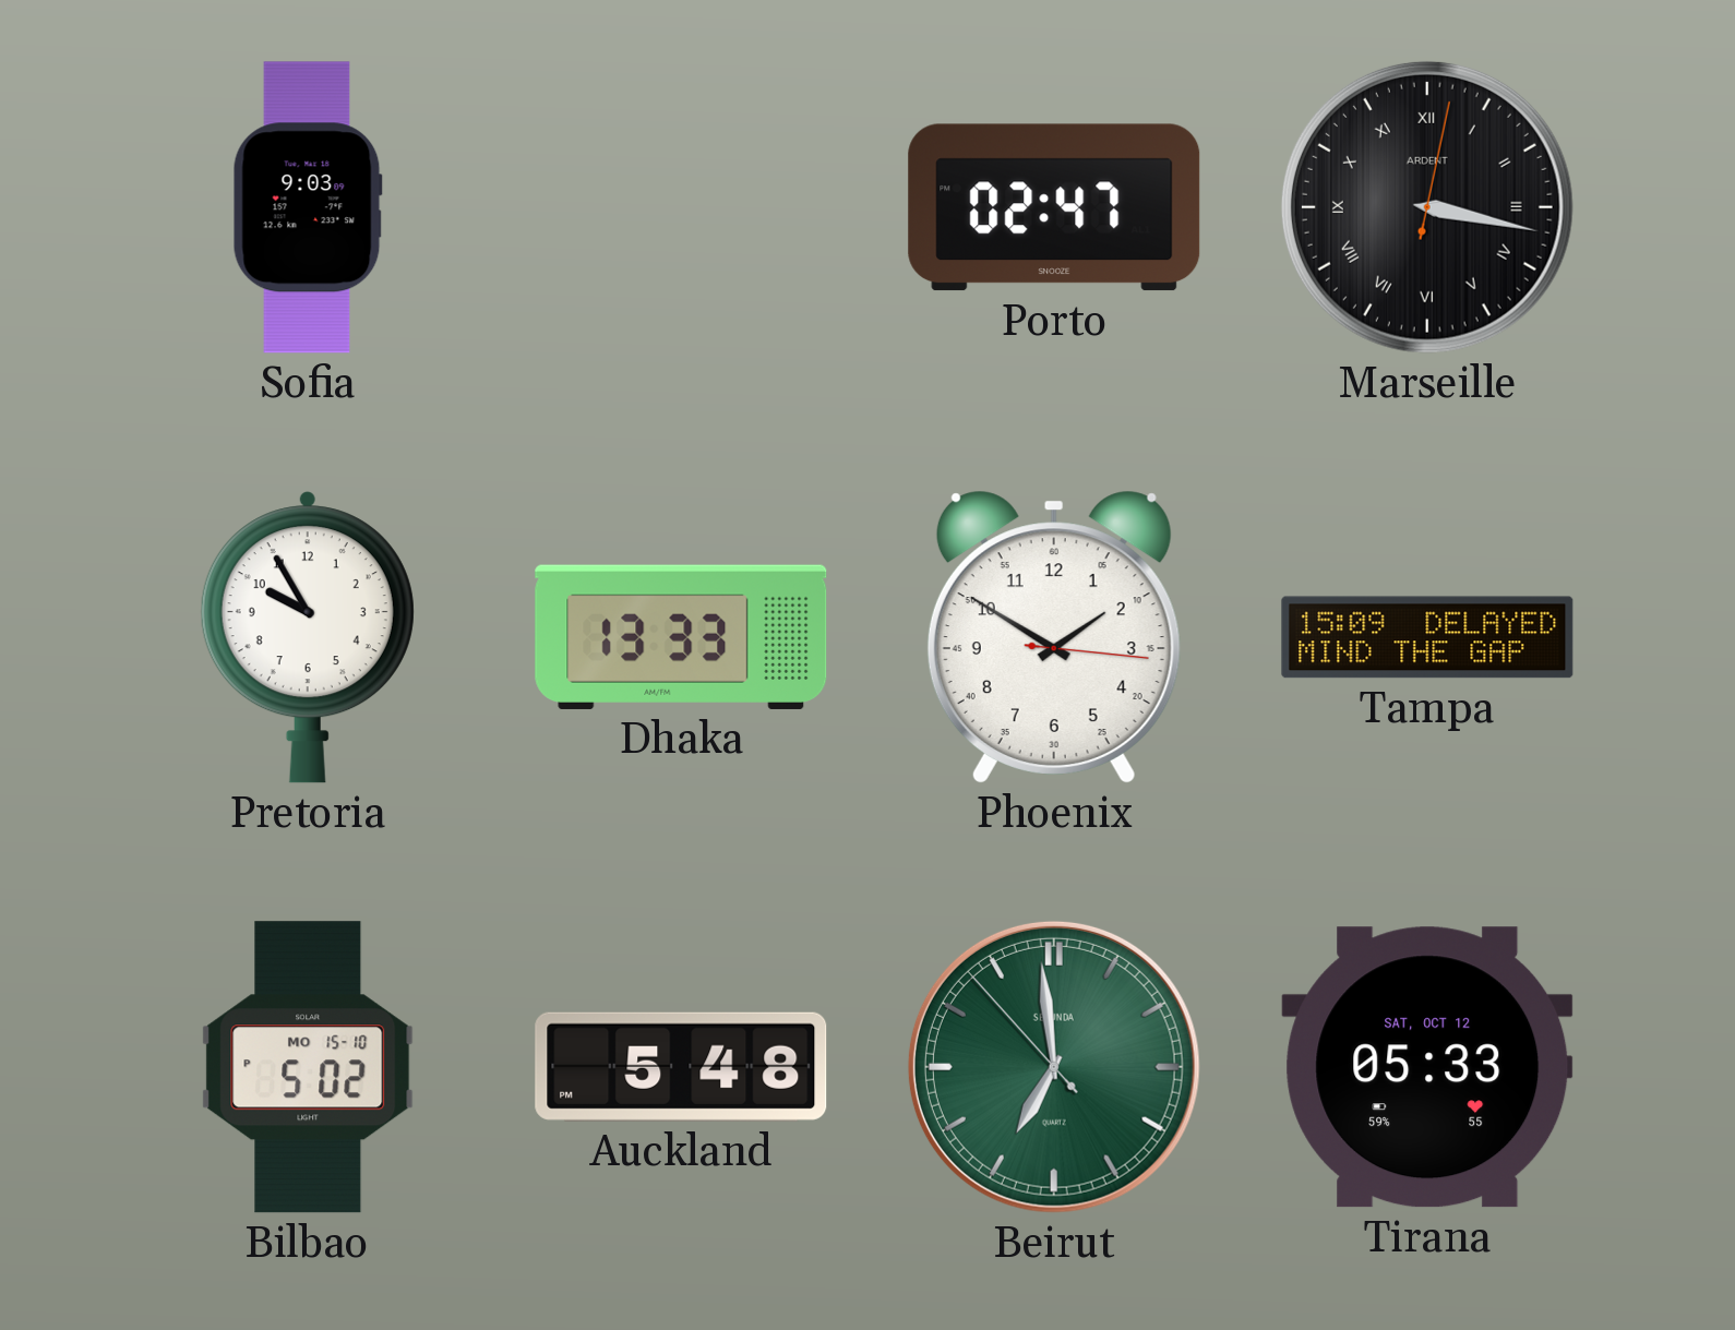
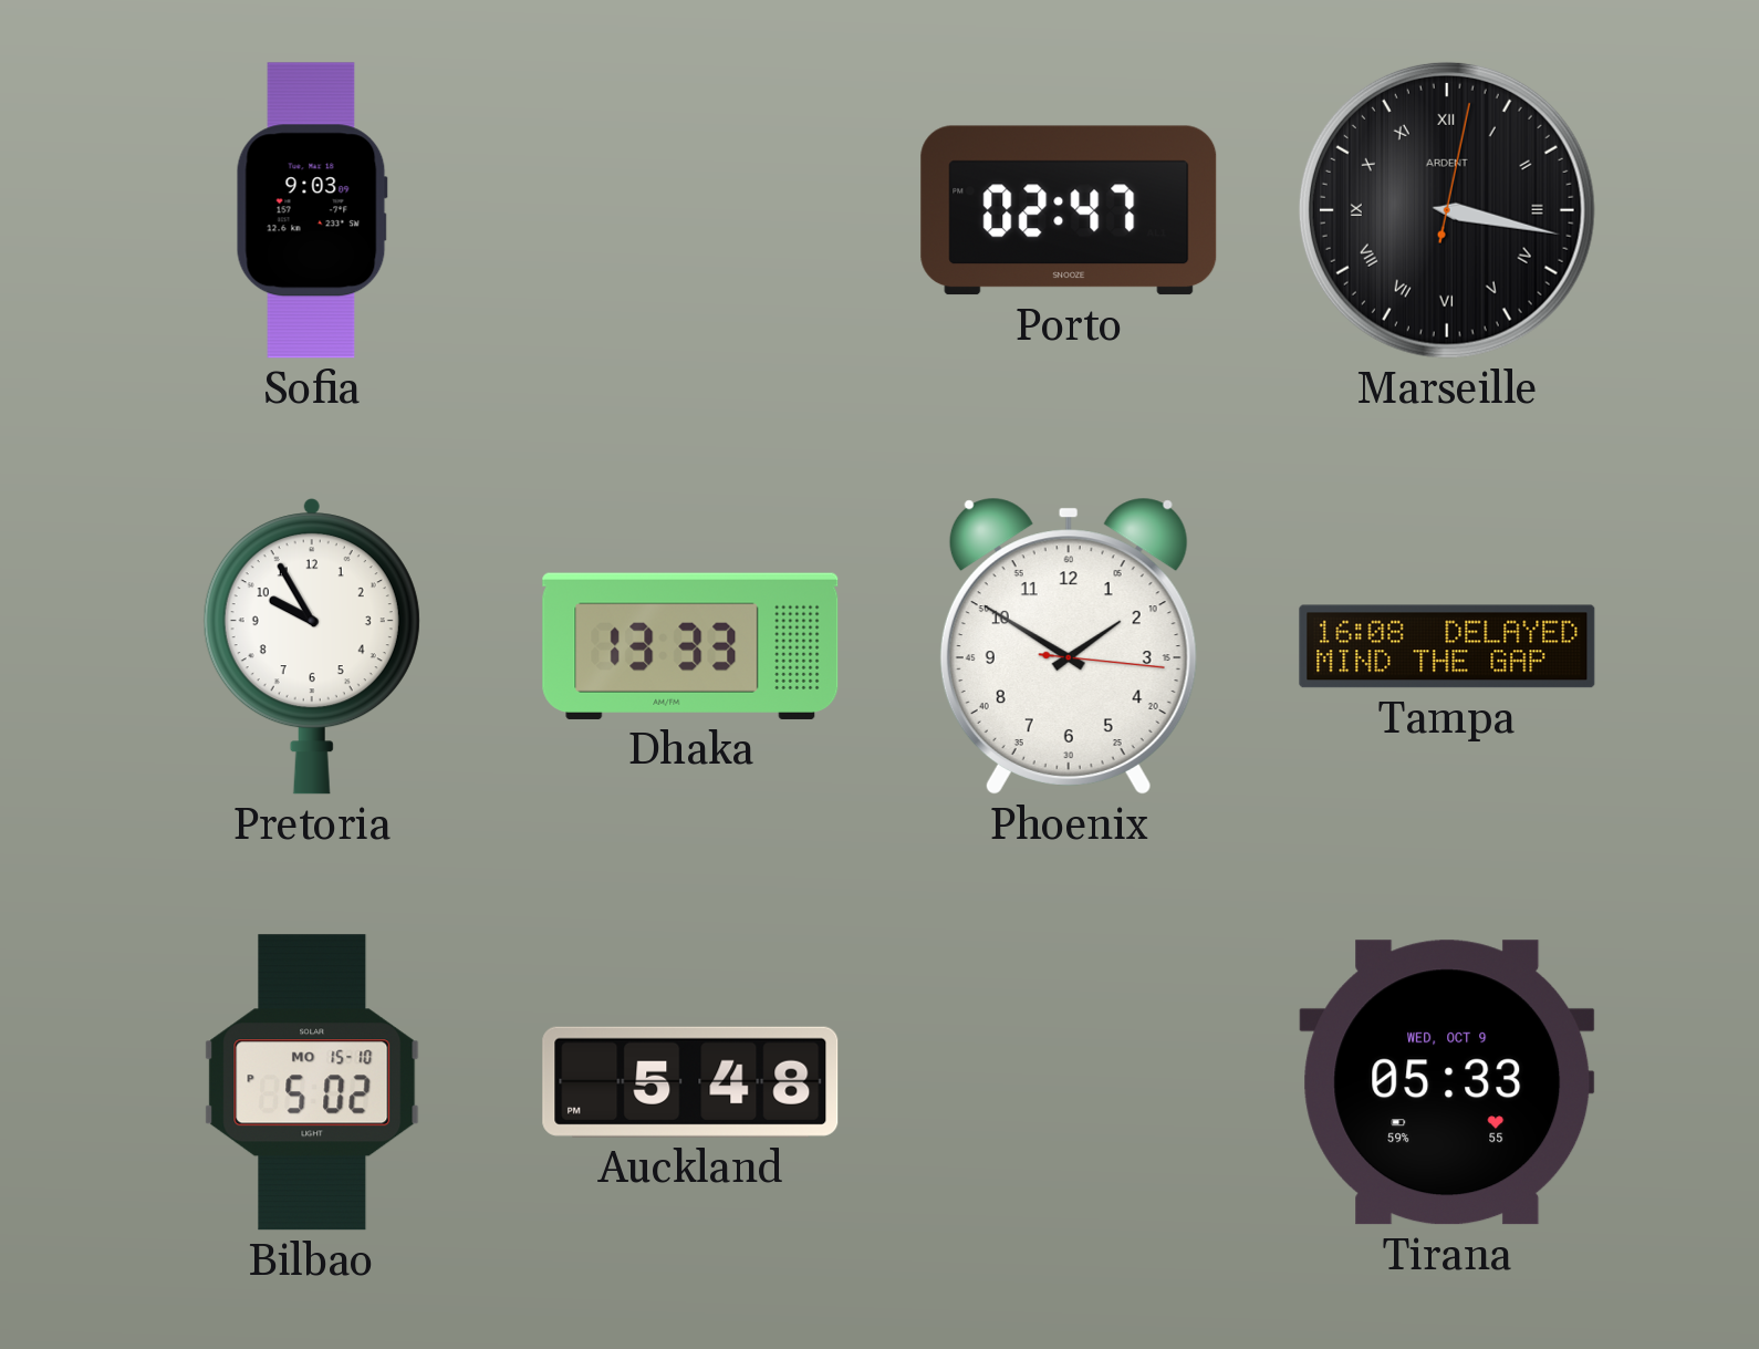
Tampa: 15:09 -> 16:08
Beirut: 6:58 -> none
Tirana date: SAT, OCT 12 -> WED, OCT 9
